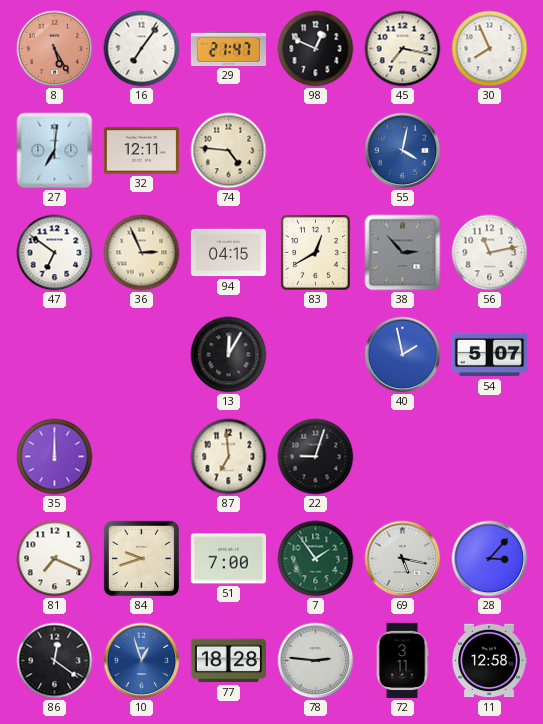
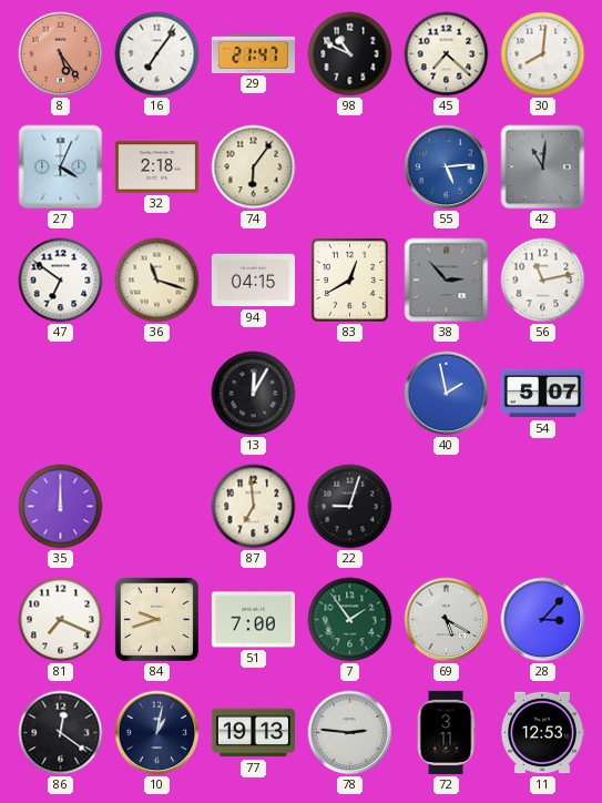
8: 5:25 -> 5:24
98: 12:49 -> 10:49
45: 7:17 -> 7:22
30: 7:56 -> 8:01
27: 7:01 -> 4:04
32: 12:11 -> 2:18
74: 4:46 -> 6:06
55: 4:02 -> 5:14
42: none -> 11:01
36: 2:56 -> 11:18
69: 5:17 -> 5:20
10: 12:57 -> 1:02
10 dial: blue -> navy
77: 18:28 -> 19:13
11: 12:58 -> 12:53
